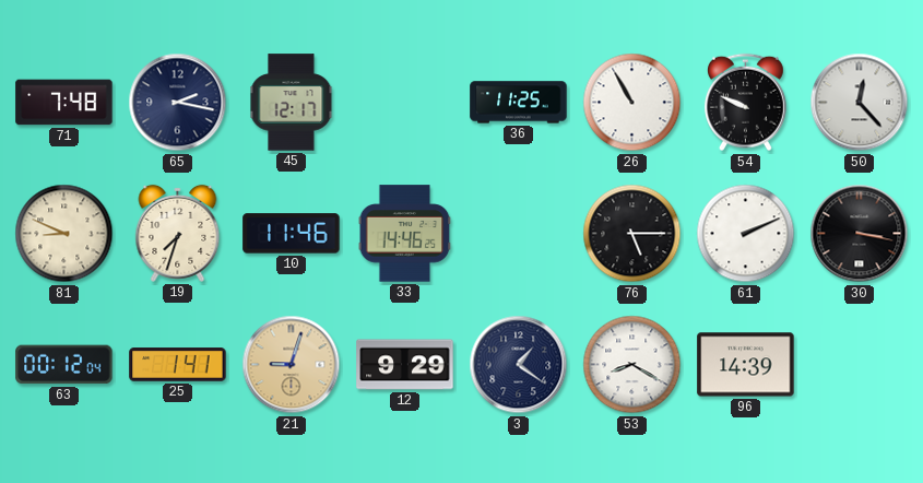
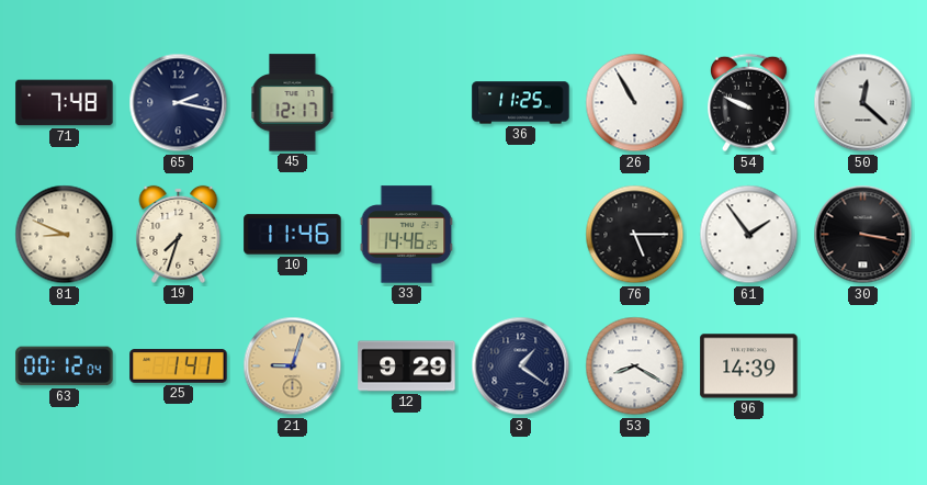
50: 12:23 -> 12:22
61: 2:11 -> 1:54
